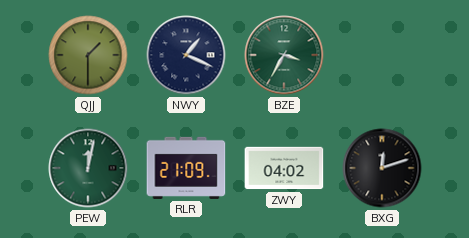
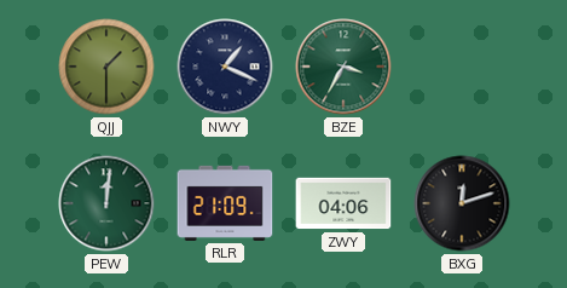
PEW: 12:02 -> 12:01
ZWY: 04:02 -> 04:06
